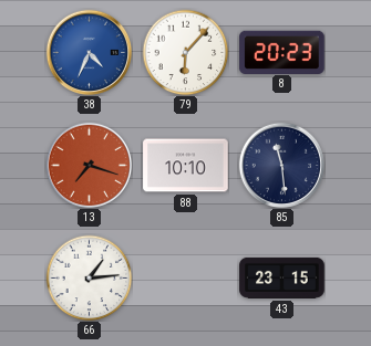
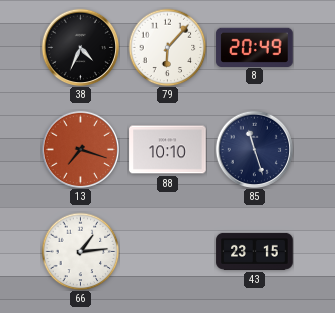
38 dial: blue -> black
8: 20:23 -> 20:49
85: 11:29 -> 11:27
